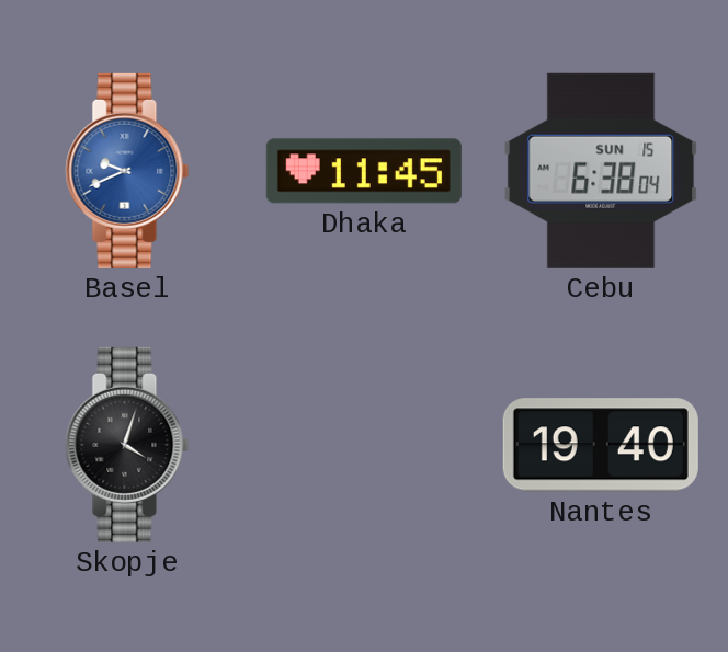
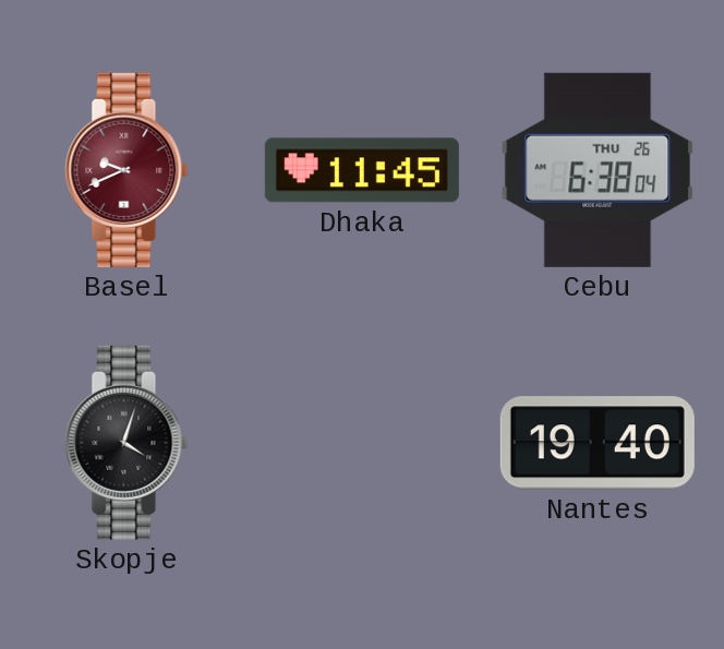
Basel dial: blue -> burgundy
Cebu date: SUN 15 -> THU 26
